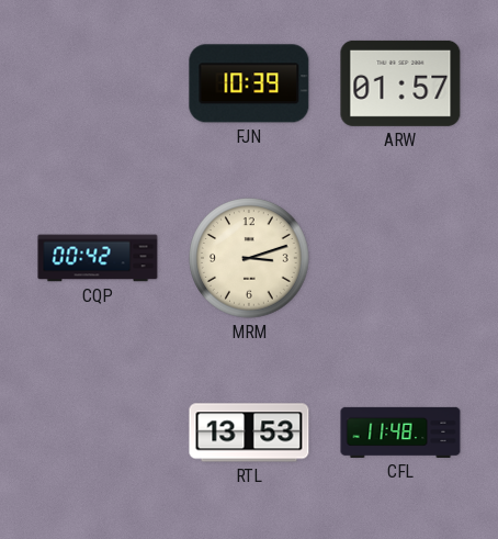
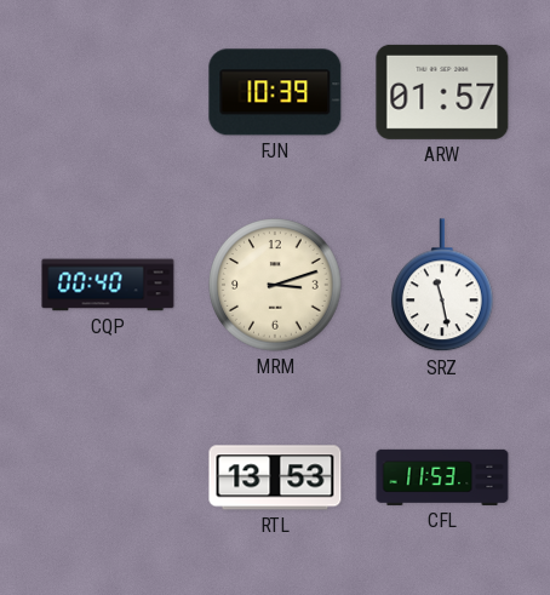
CQP: 00:42 -> 00:40
SRZ: none -> 11:28
CFL: 11:48 -> 11:53
